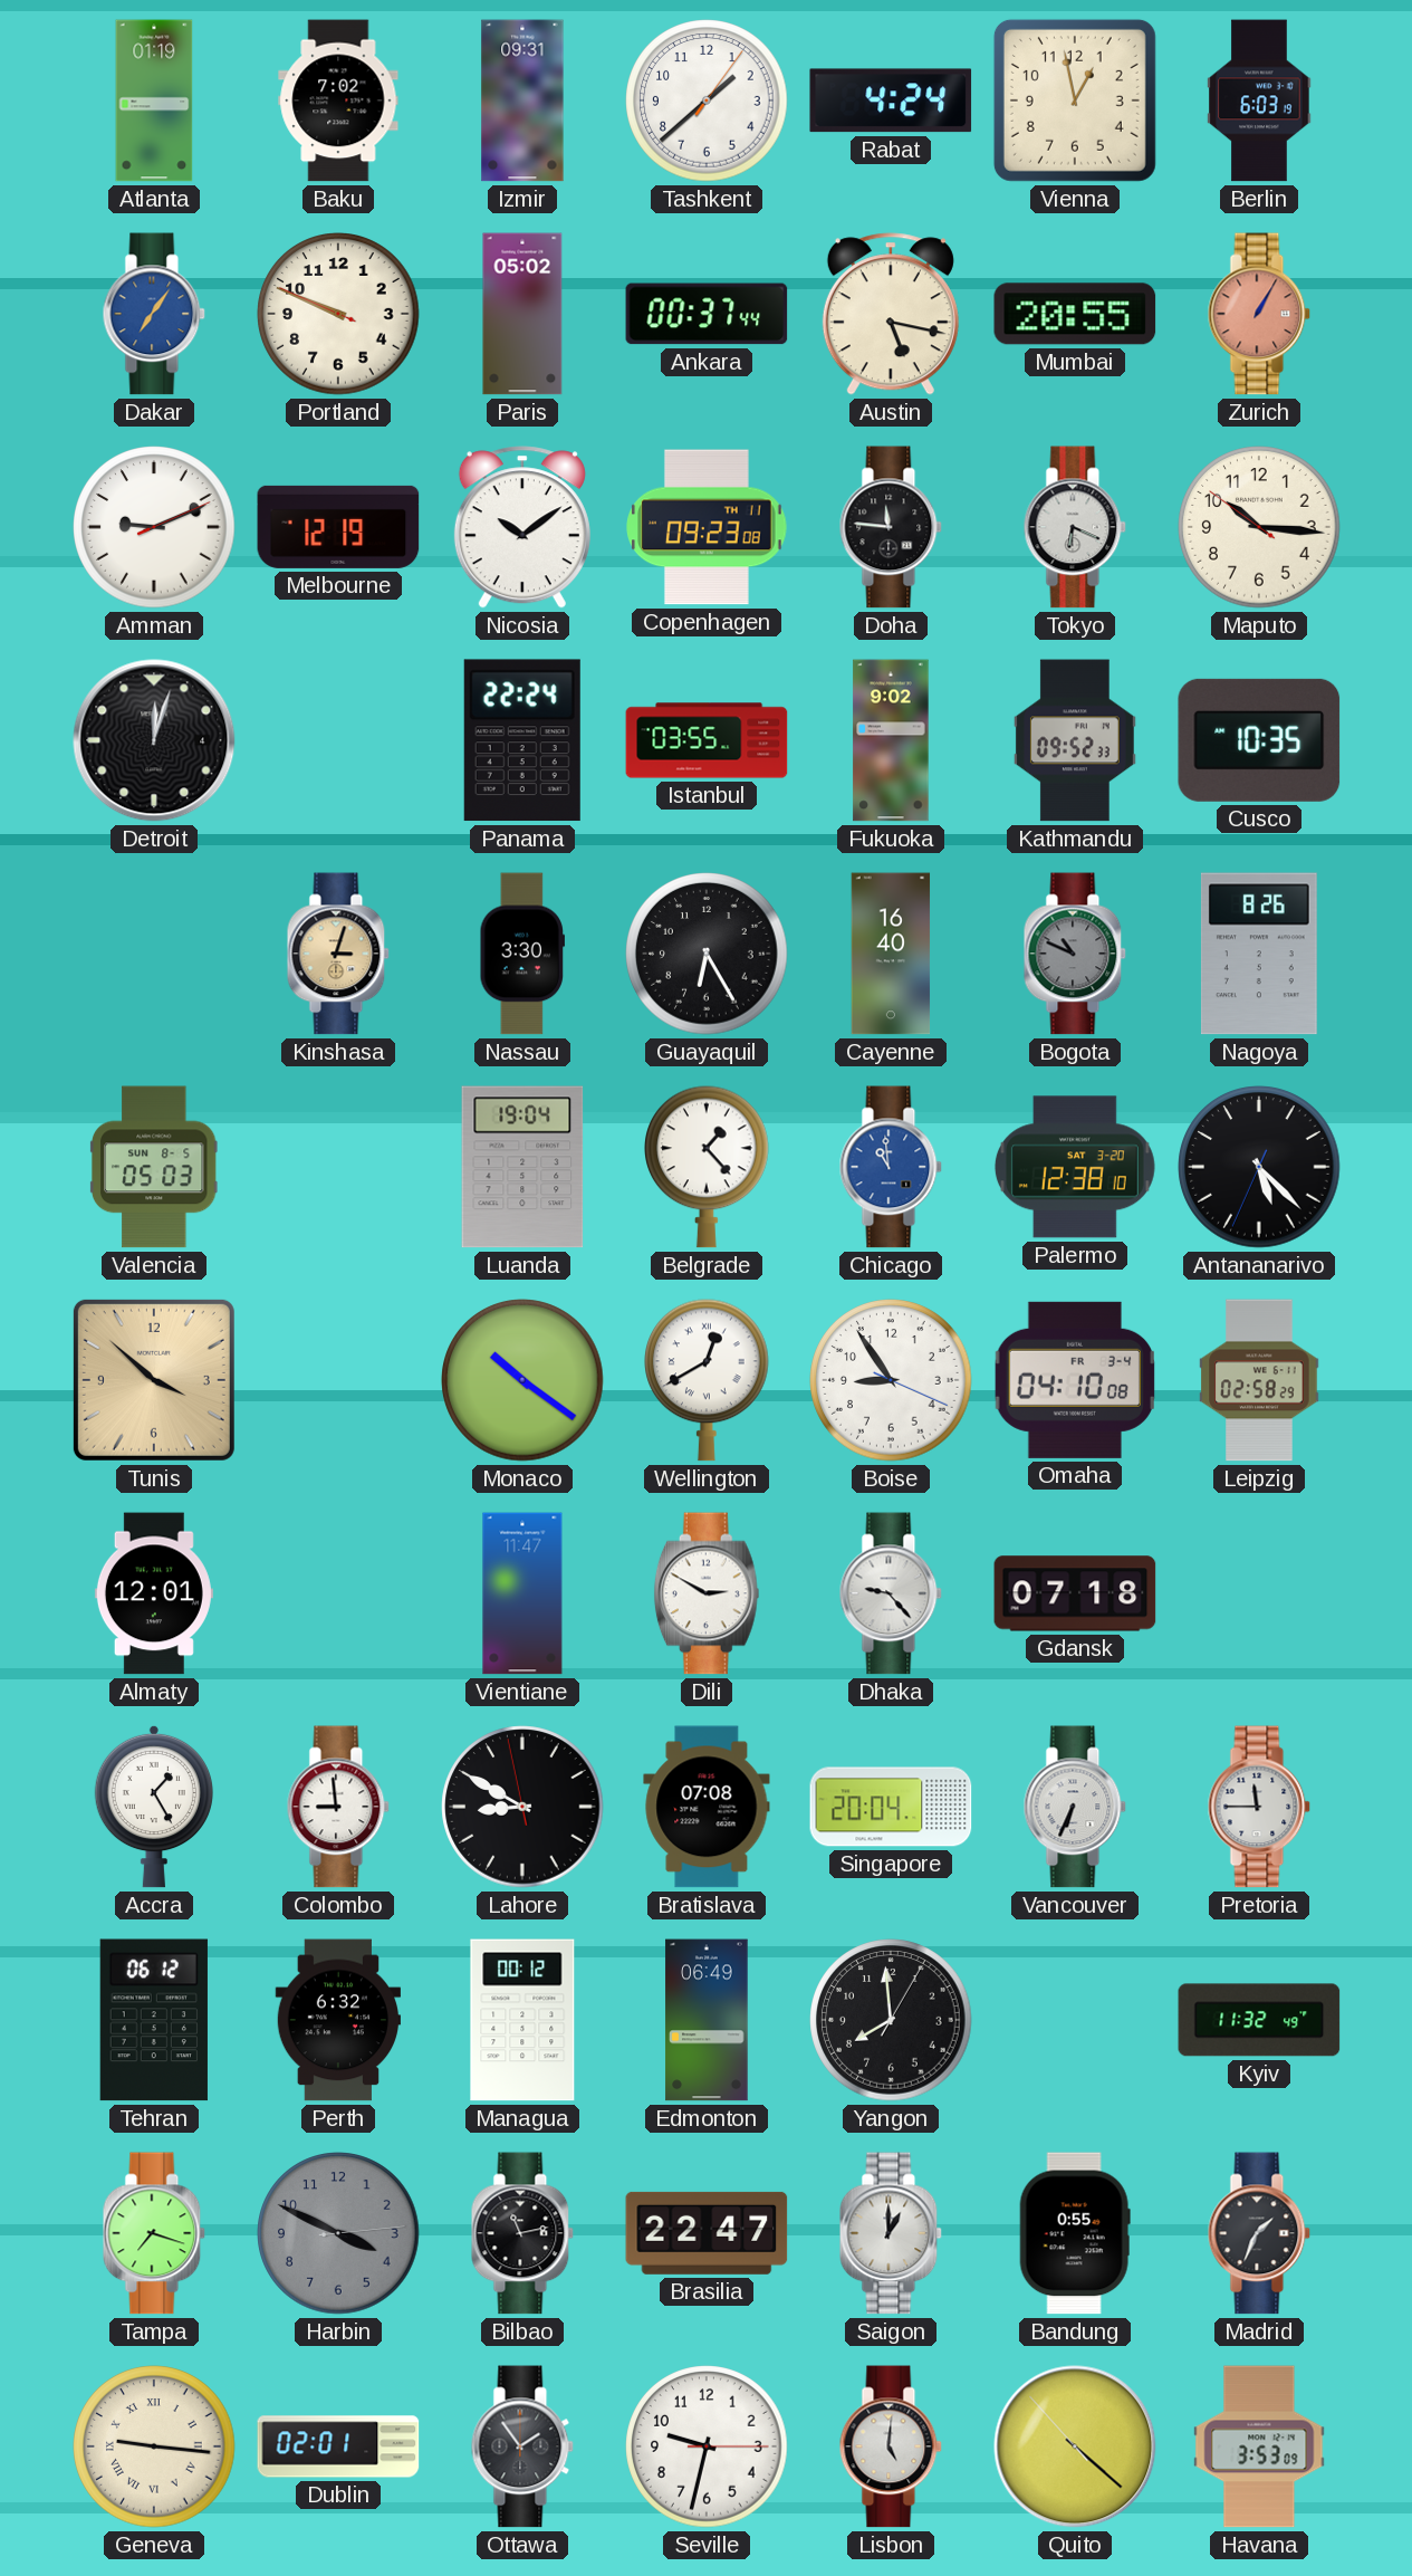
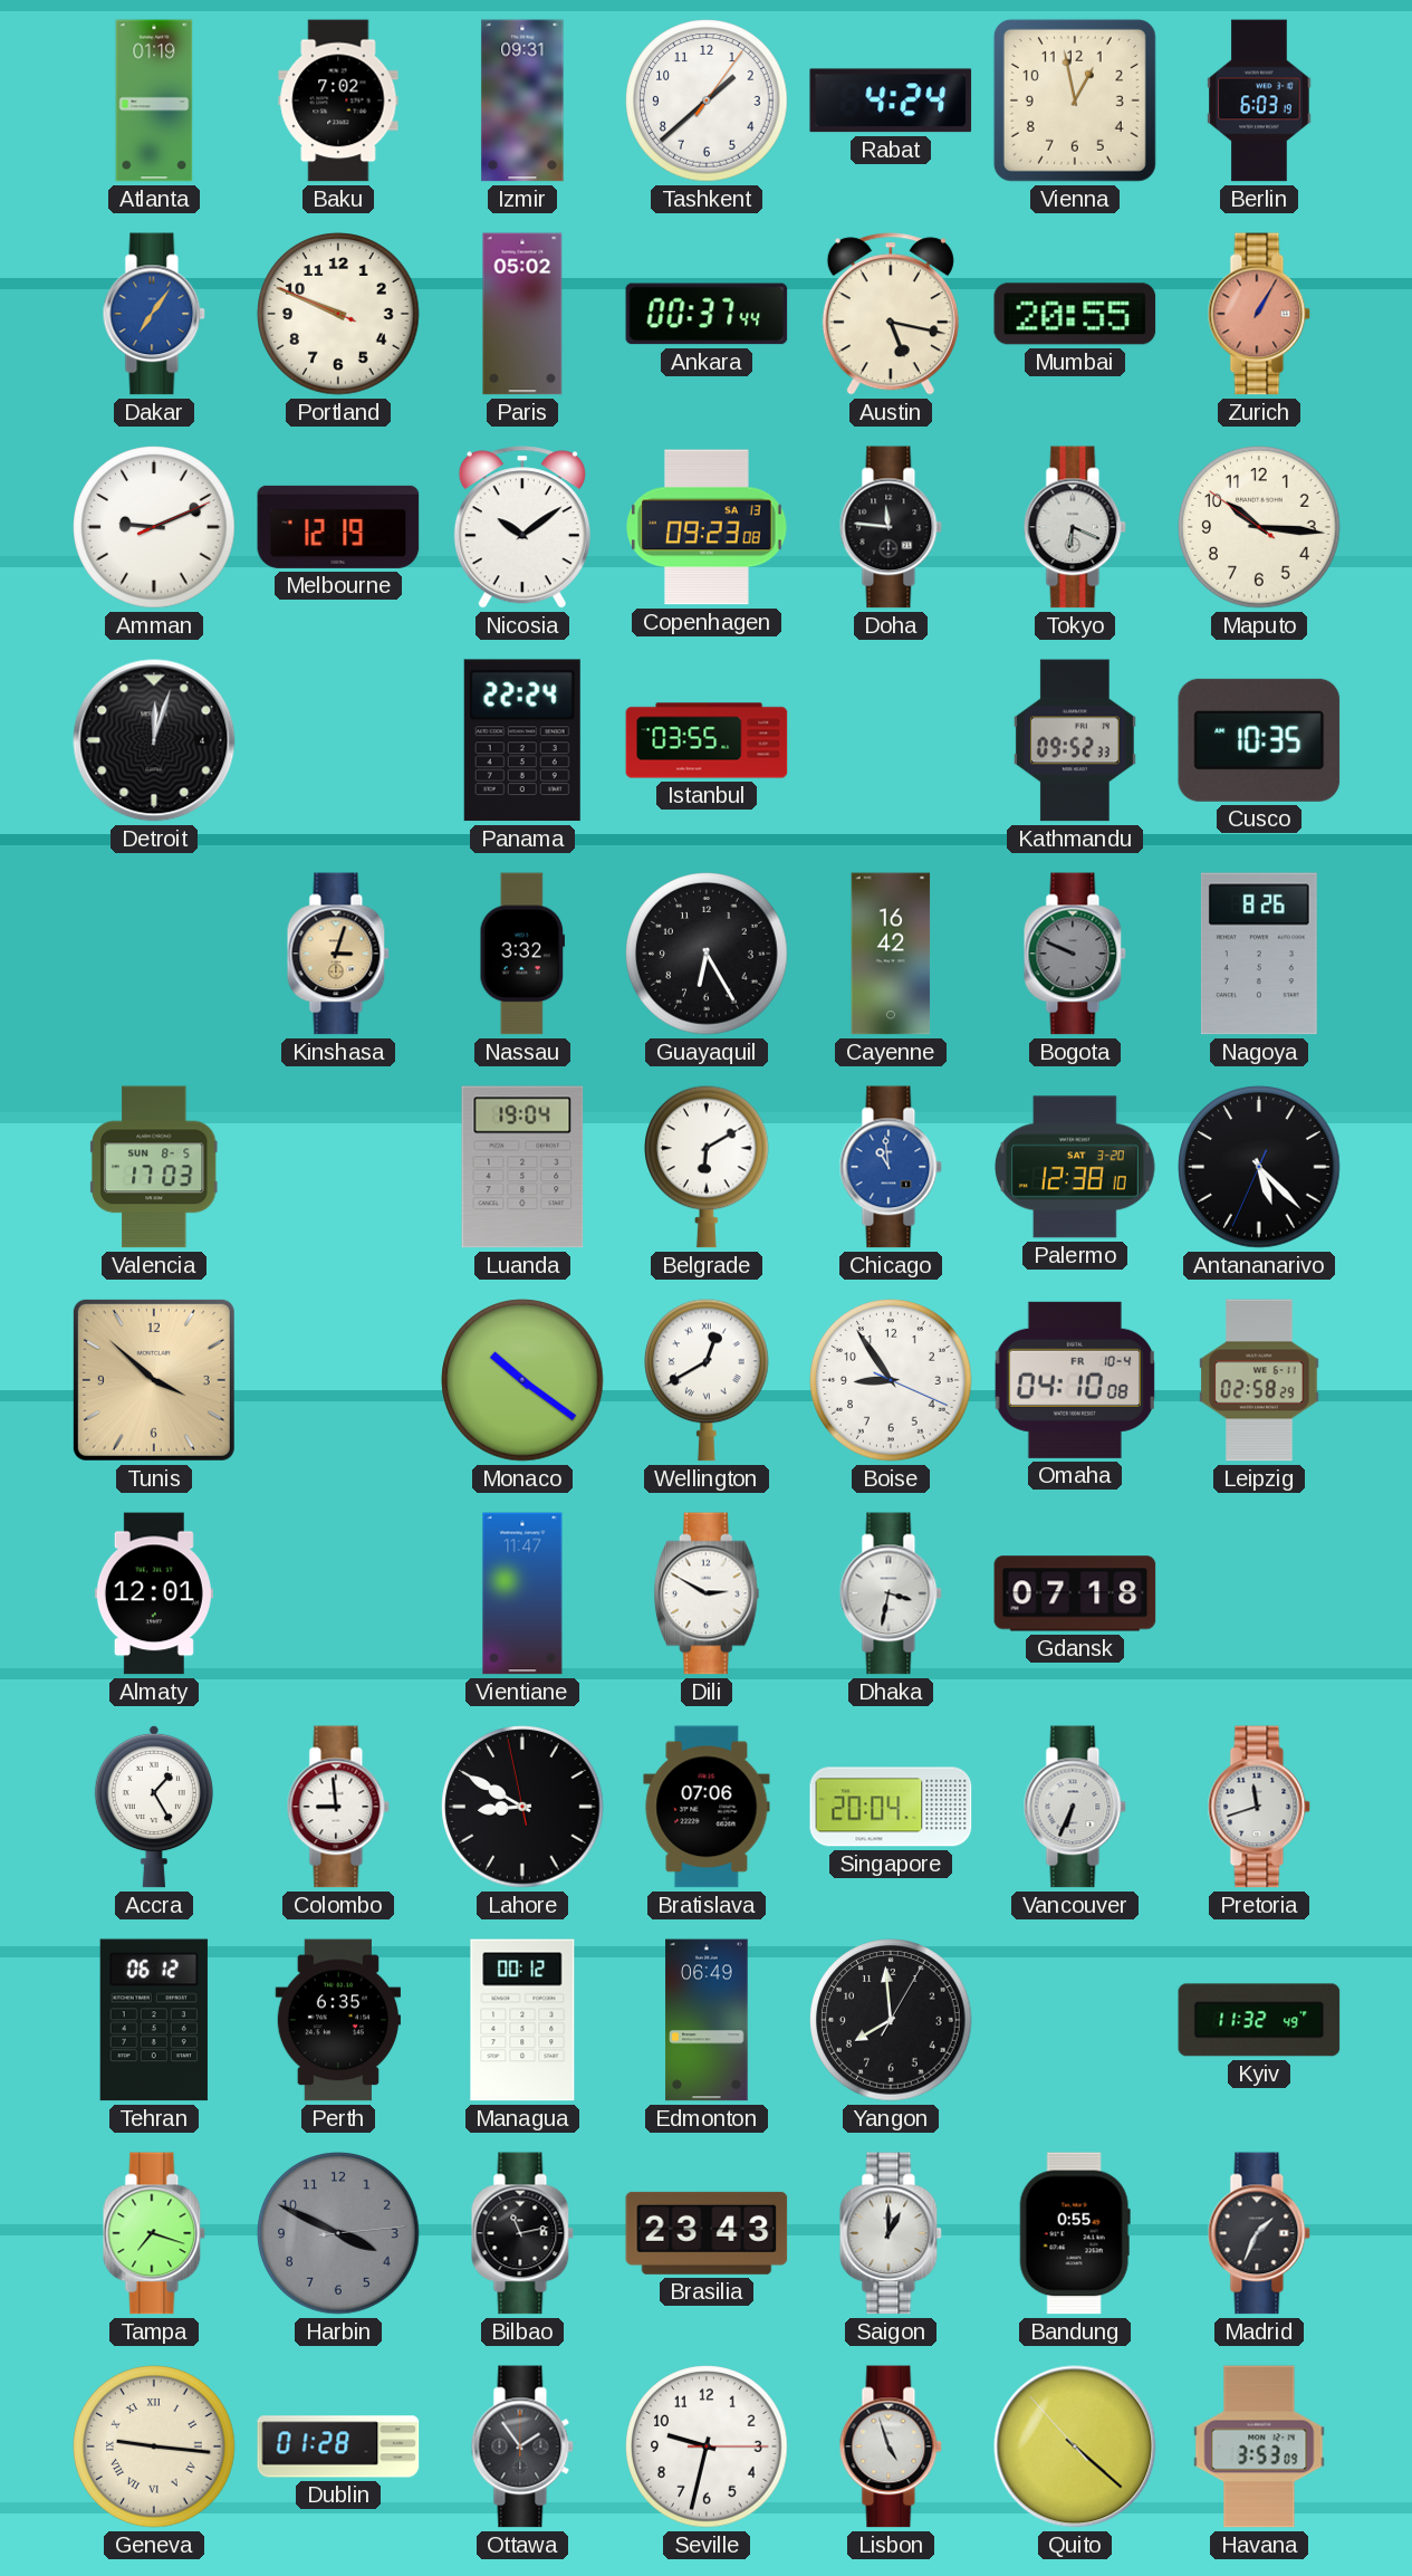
Copenhagen date: TH 11 -> SA 13
Fukuoka: 9:02 -> none
Nassau: 3:30 -> 3:32
Cayenne: 16:40 -> 16:42
Bogota: 10:49 -> 9:49
Valencia: 05:03 -> 17:03
Belgrade: 1:23 -> 6:10
Omaha date: FR 3-4 -> FR 10-4
Dhaka: 9:23 -> 3:32
Bratislava: 07:08 -> 07:06
Pretoria: 11:45 -> 11:42
Perth: 6:32 -> 6:35
Brasilia: 22:47 -> 23:43
Dublin: 02:01 -> 01:28
Lisbon: 5:01 -> 4:57
